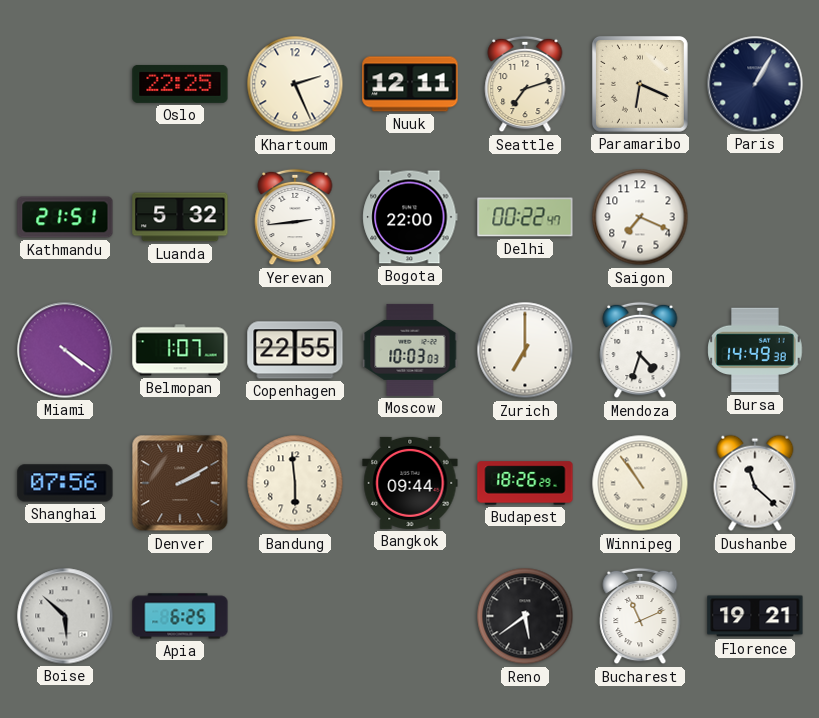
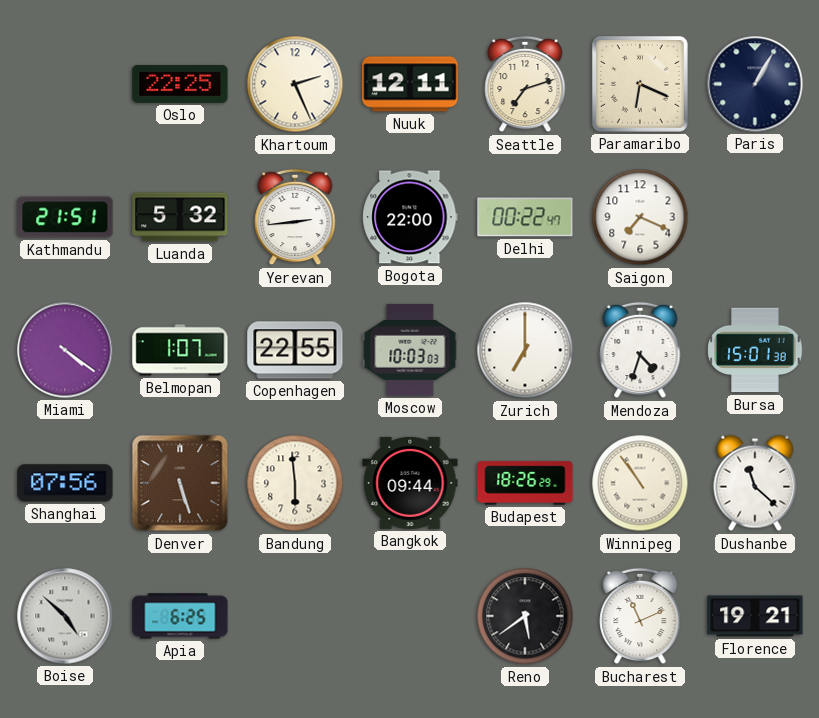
Bursa: 14:49 -> 15:01
Denver: 2:10 -> 5:27
Boise: 5:52 -> 4:52
